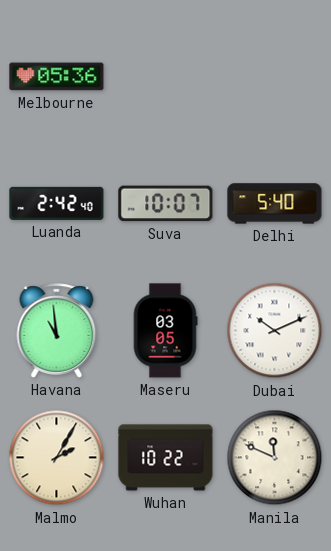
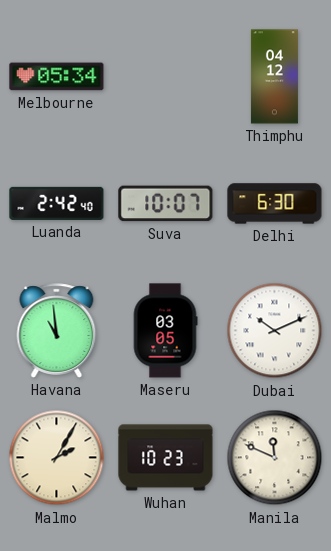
Melbourne: 05:36 -> 05:34
Thimphu: none -> 04:12
Delhi: 5:40 -> 6:30
Wuhan: 10:22 -> 10:23
